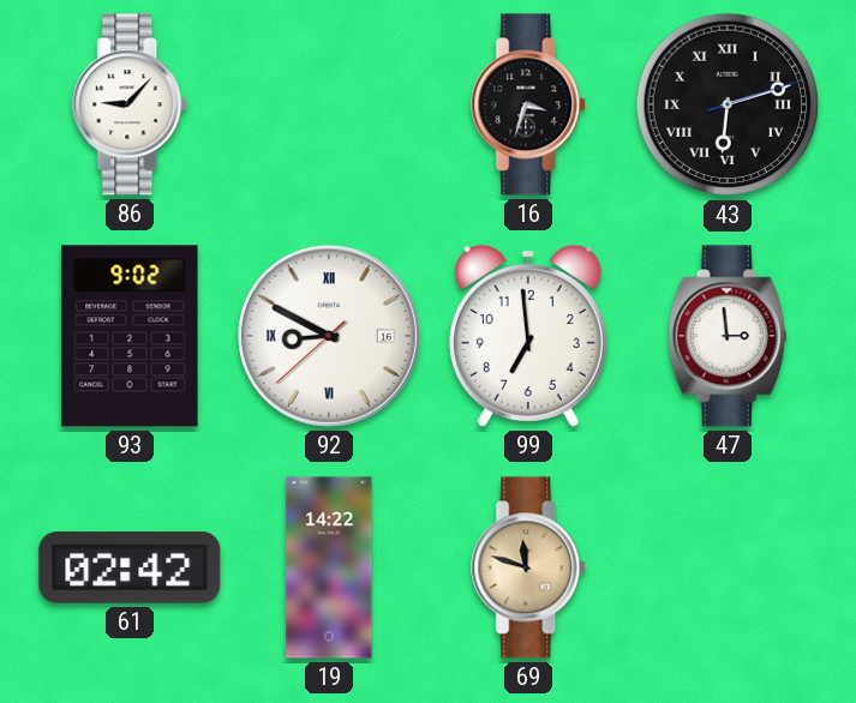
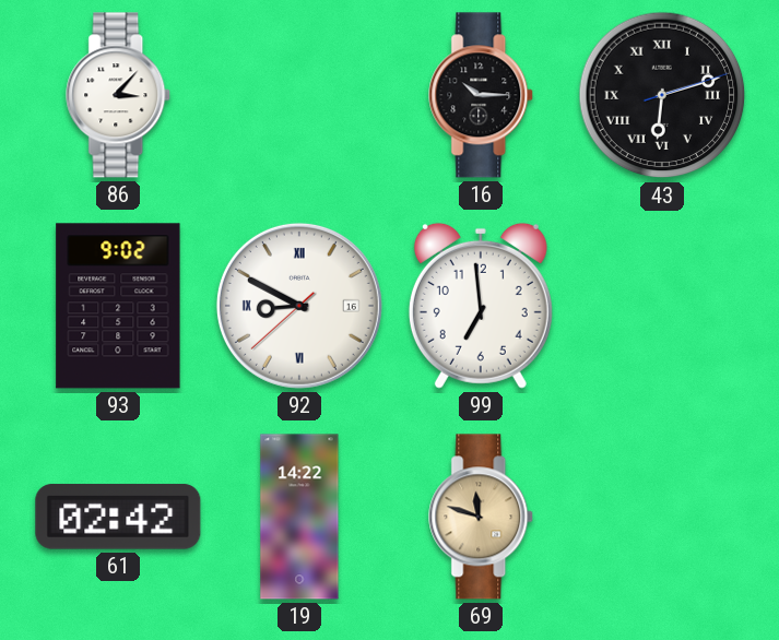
86: 9:07 -> 3:07
16: 3:33 -> 10:15
47: 2:59 -> none
